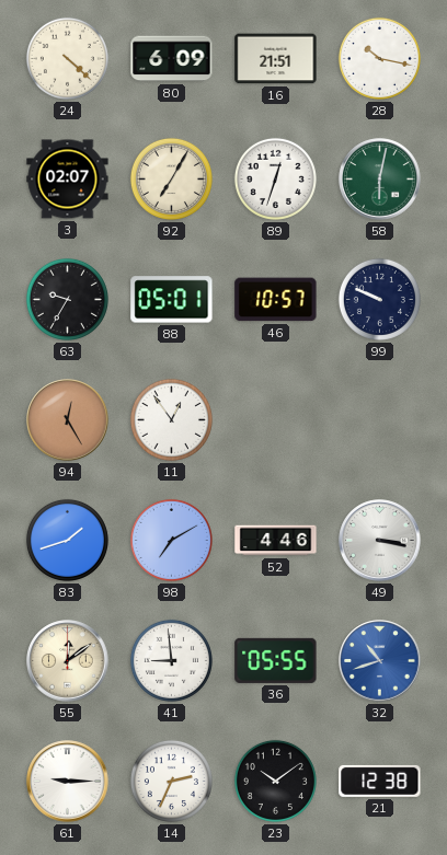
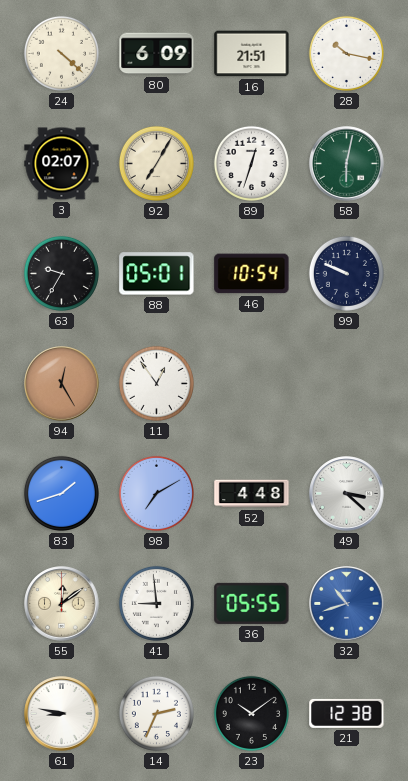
46: 10:57 -> 10:54
52: 4:46 -> 4:48
49: 3:17 -> 3:22
61: 9:15 -> 8:47
